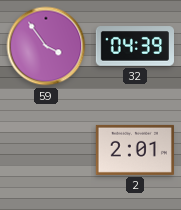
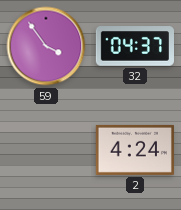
32: 04:39 -> 04:37
2: 2:01 -> 4:24
